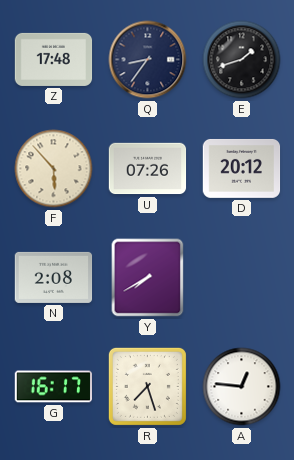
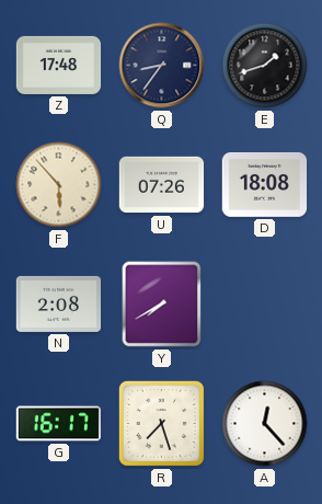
D: 20:12 -> 18:08
A: 12:46 -> 12:23
